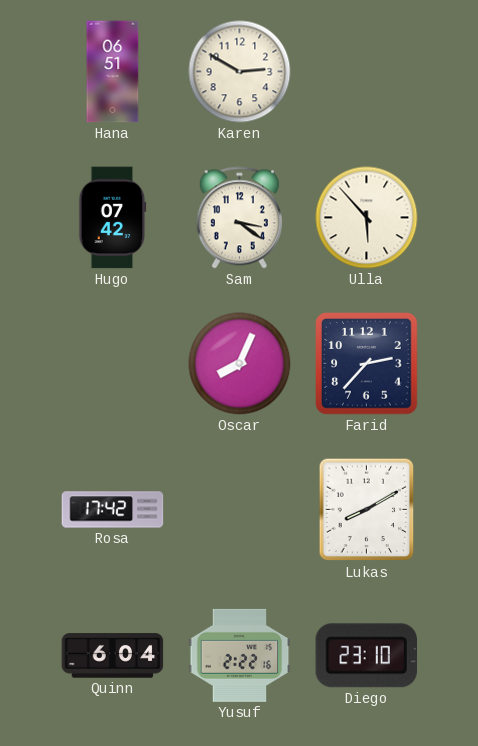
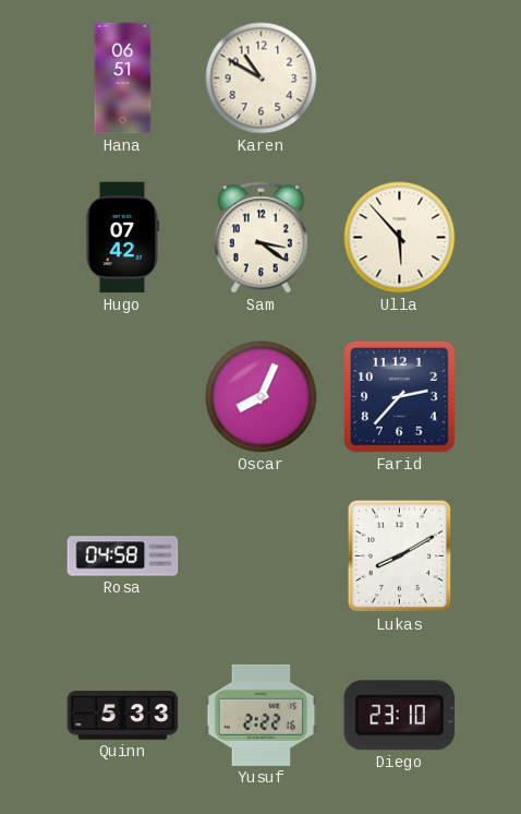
Karen: 2:50 -> 10:50
Rosa: 17:42 -> 04:58
Quinn: 6:04 -> 5:33
